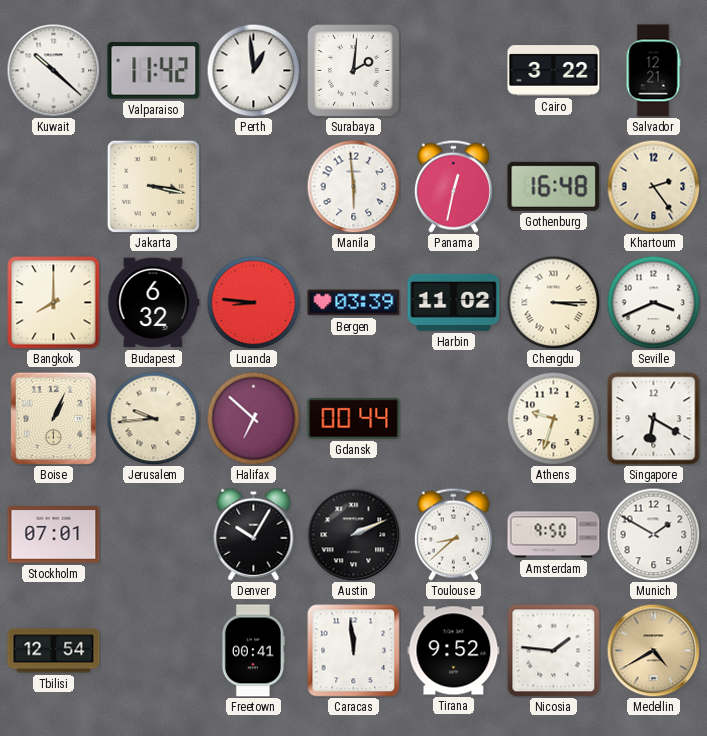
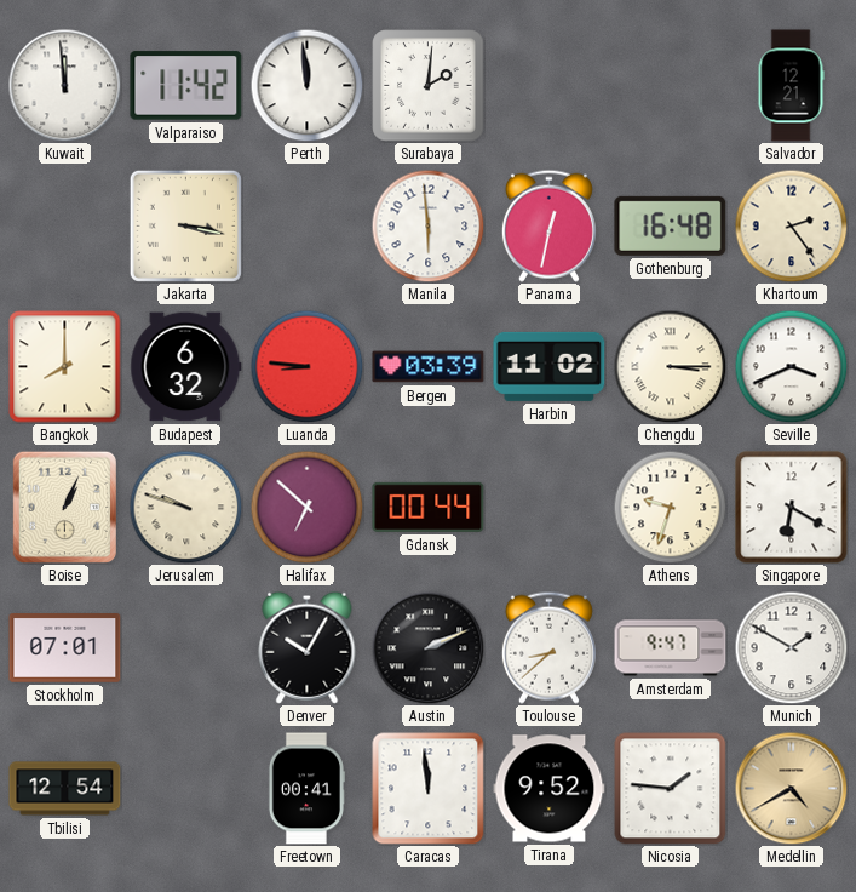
Kuwait: 10:22 -> 11:59
Perth: 12:59 -> 11:59
Cairo: 3:22 -> none
Jerusalem: 9:44 -> 9:48
Amsterdam: 9:50 -> 9:47
